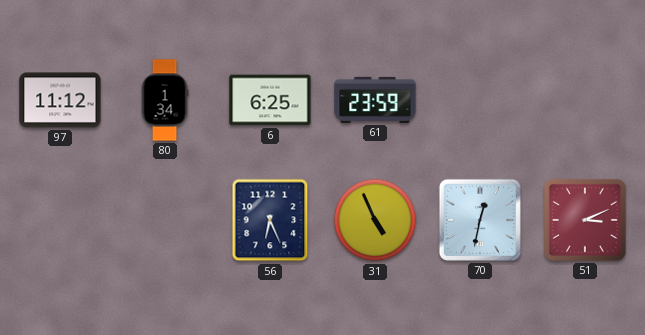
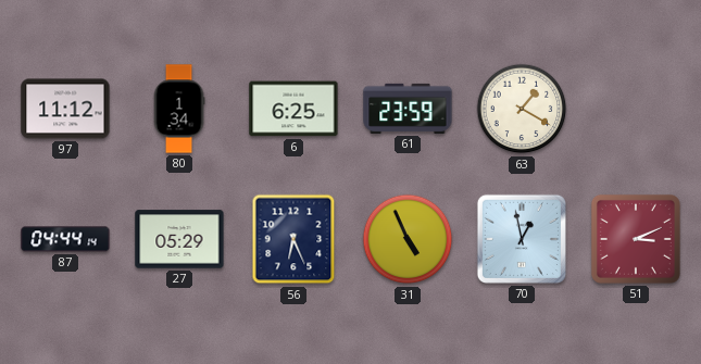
63: none -> 1:20
87: none -> 04:44
27: none -> 05:29
70: 12:32 -> 12:58
